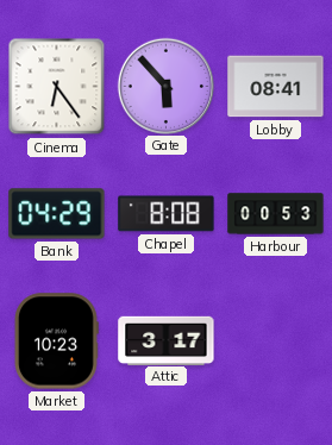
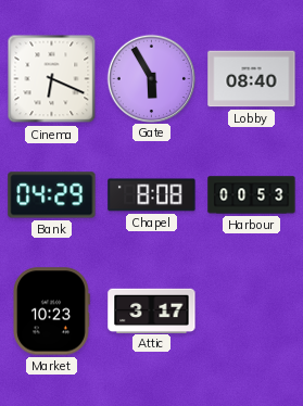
Cinema: 6:24 -> 6:19
Gate: 5:53 -> 5:55
Lobby: 08:41 -> 08:40
